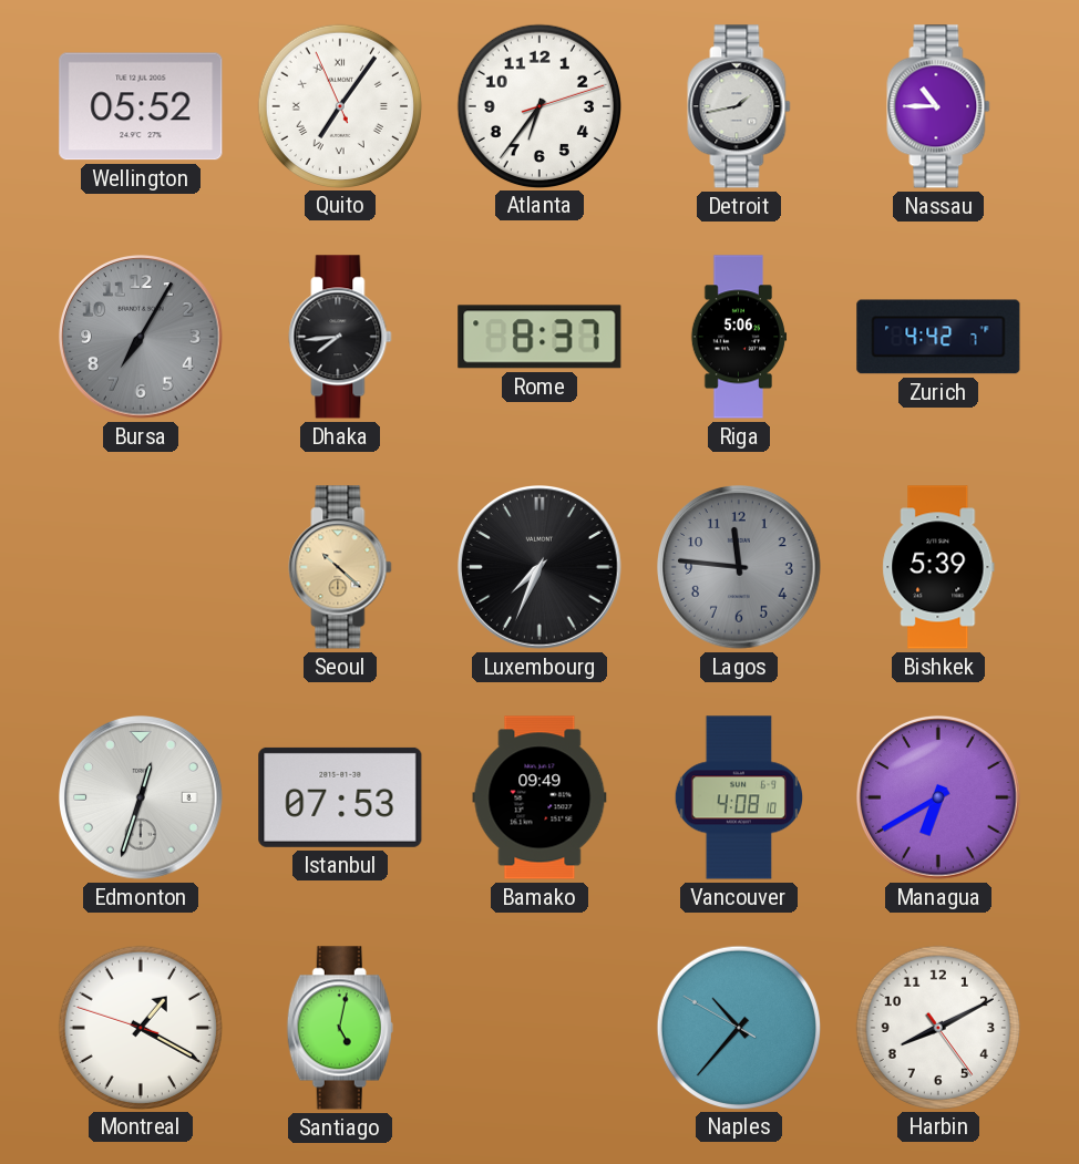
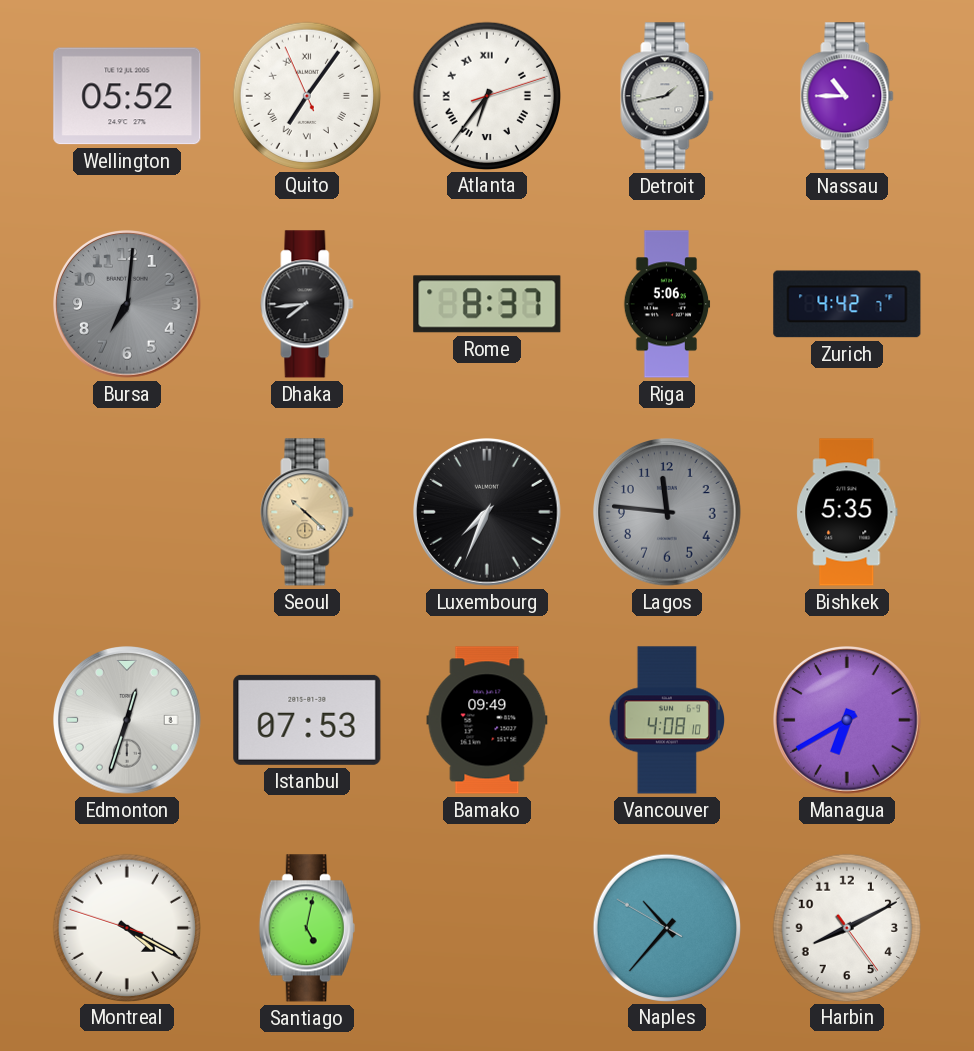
Atlanta numerals: Arabic -> Roman
Bursa: 7:05 -> 7:01
Bishkek: 5:39 -> 5:35
Montreal: 1:19 -> 4:19
